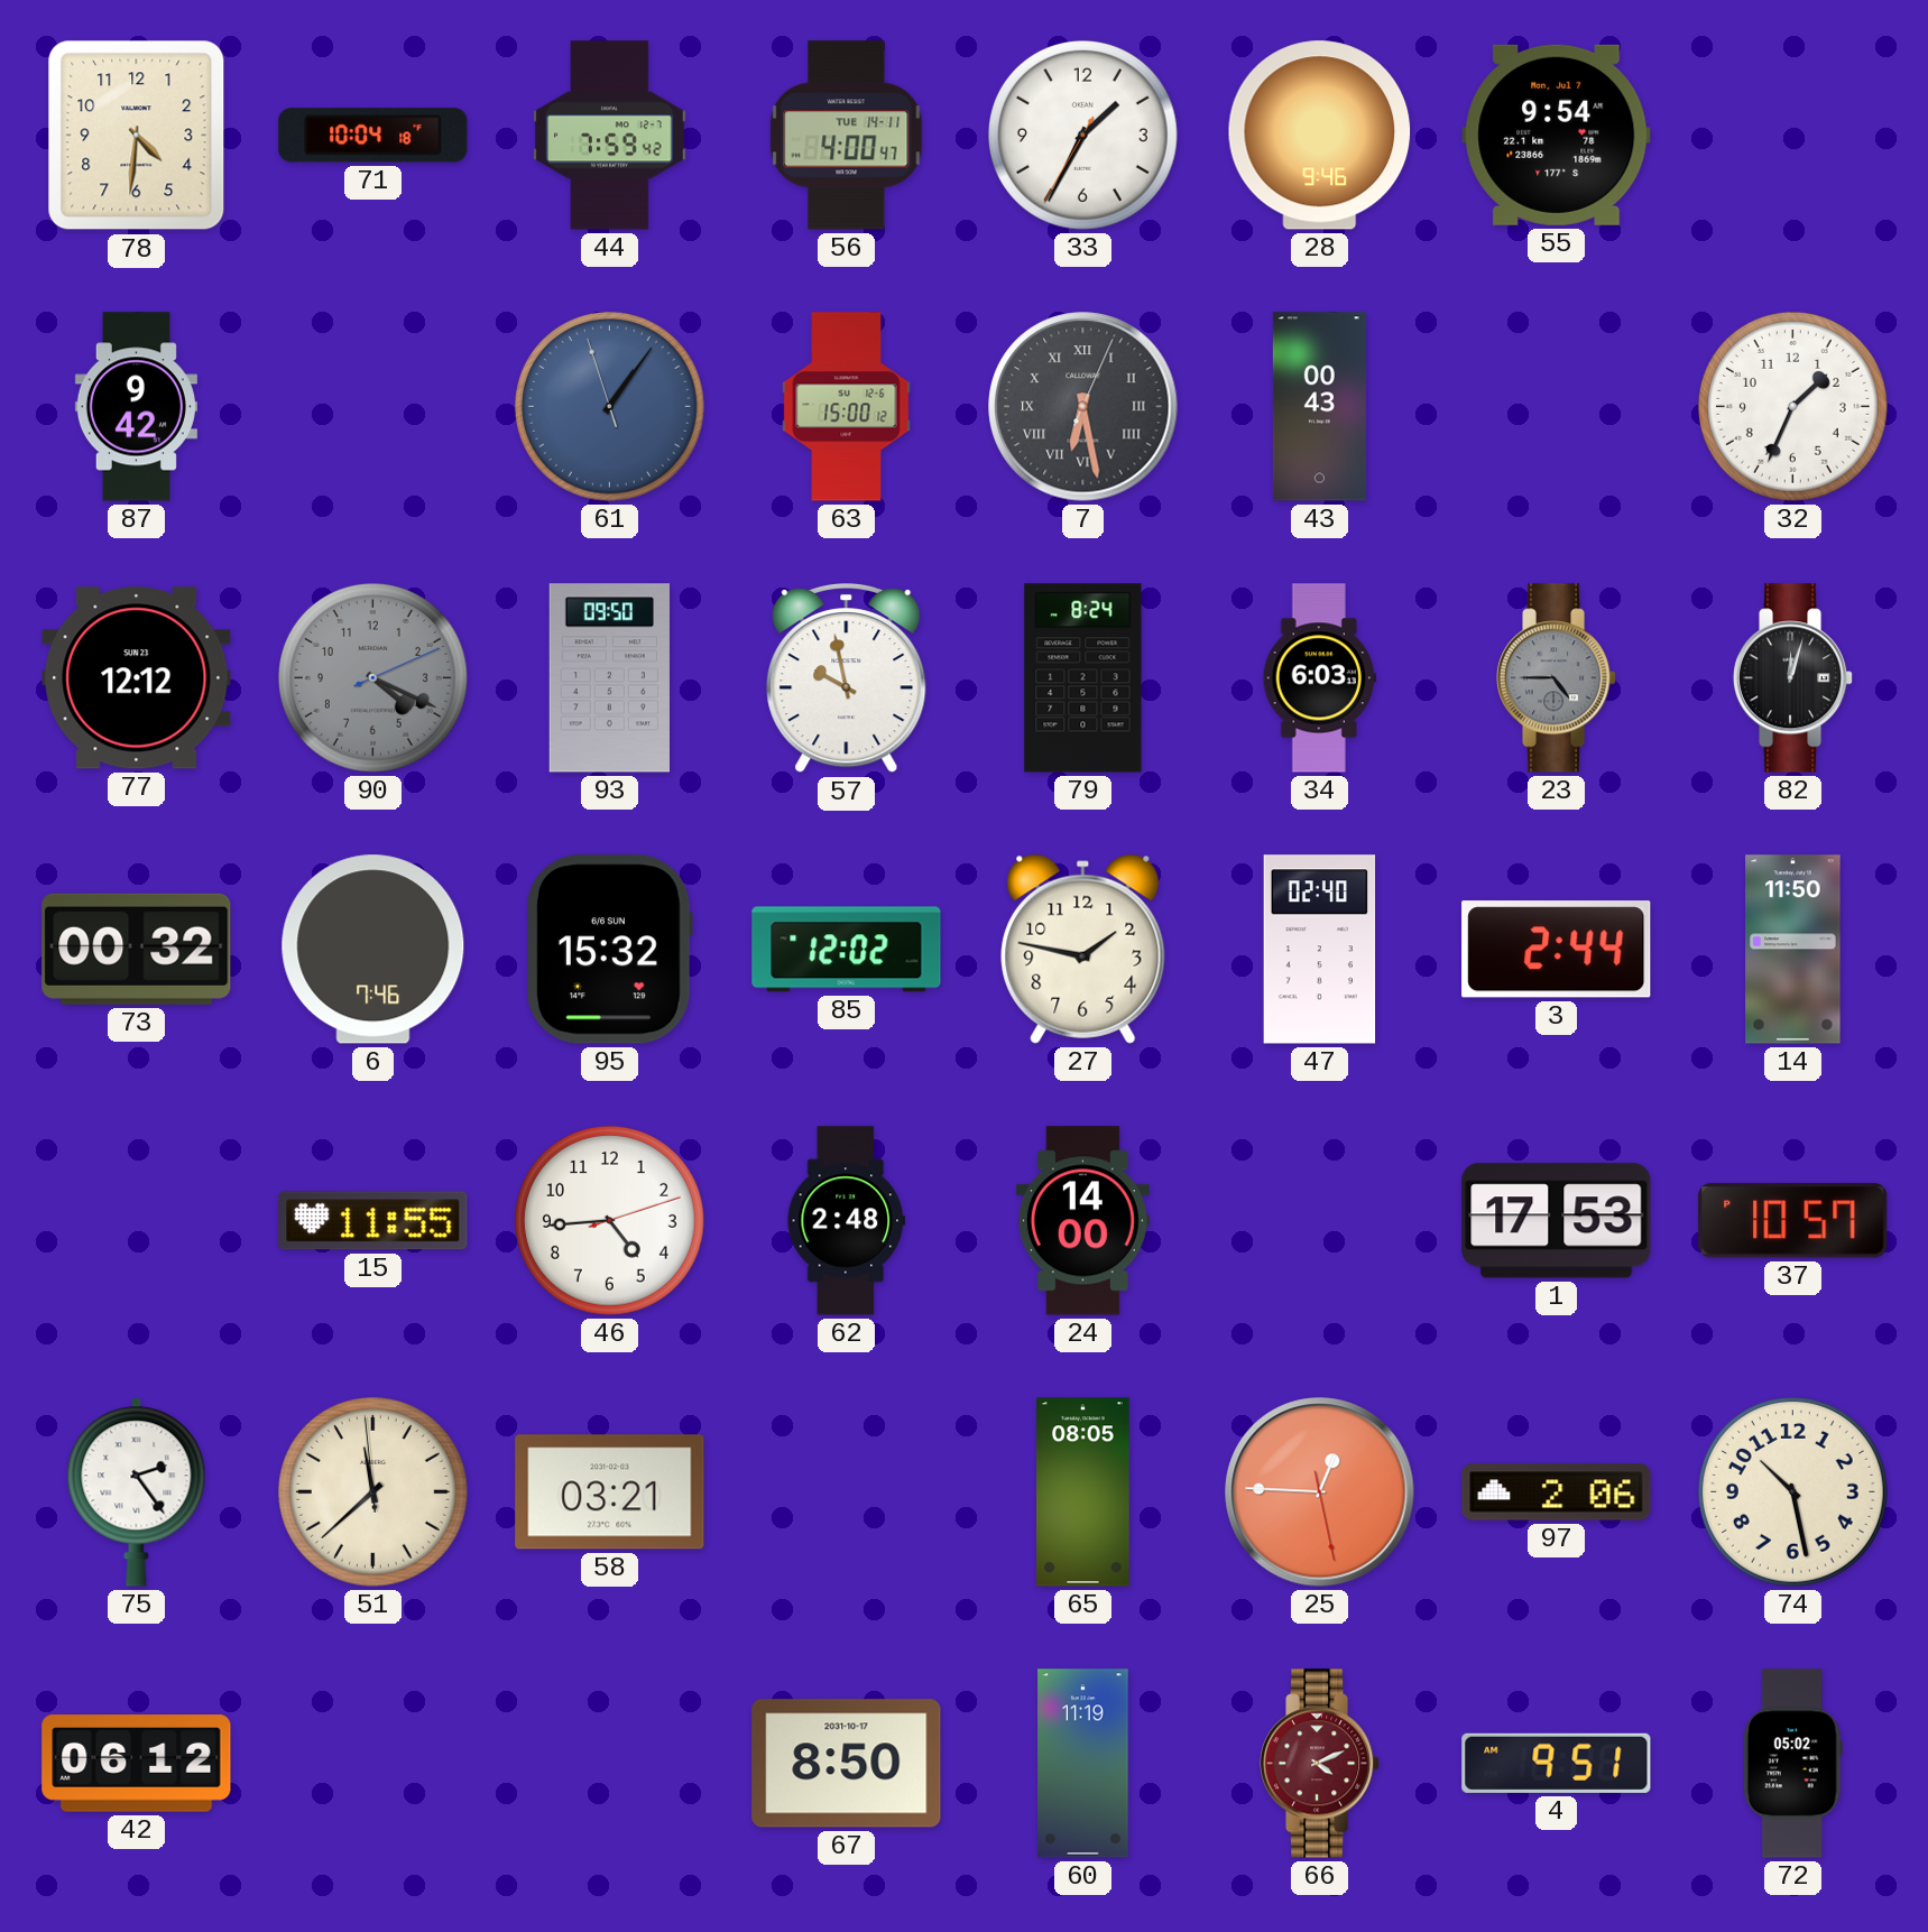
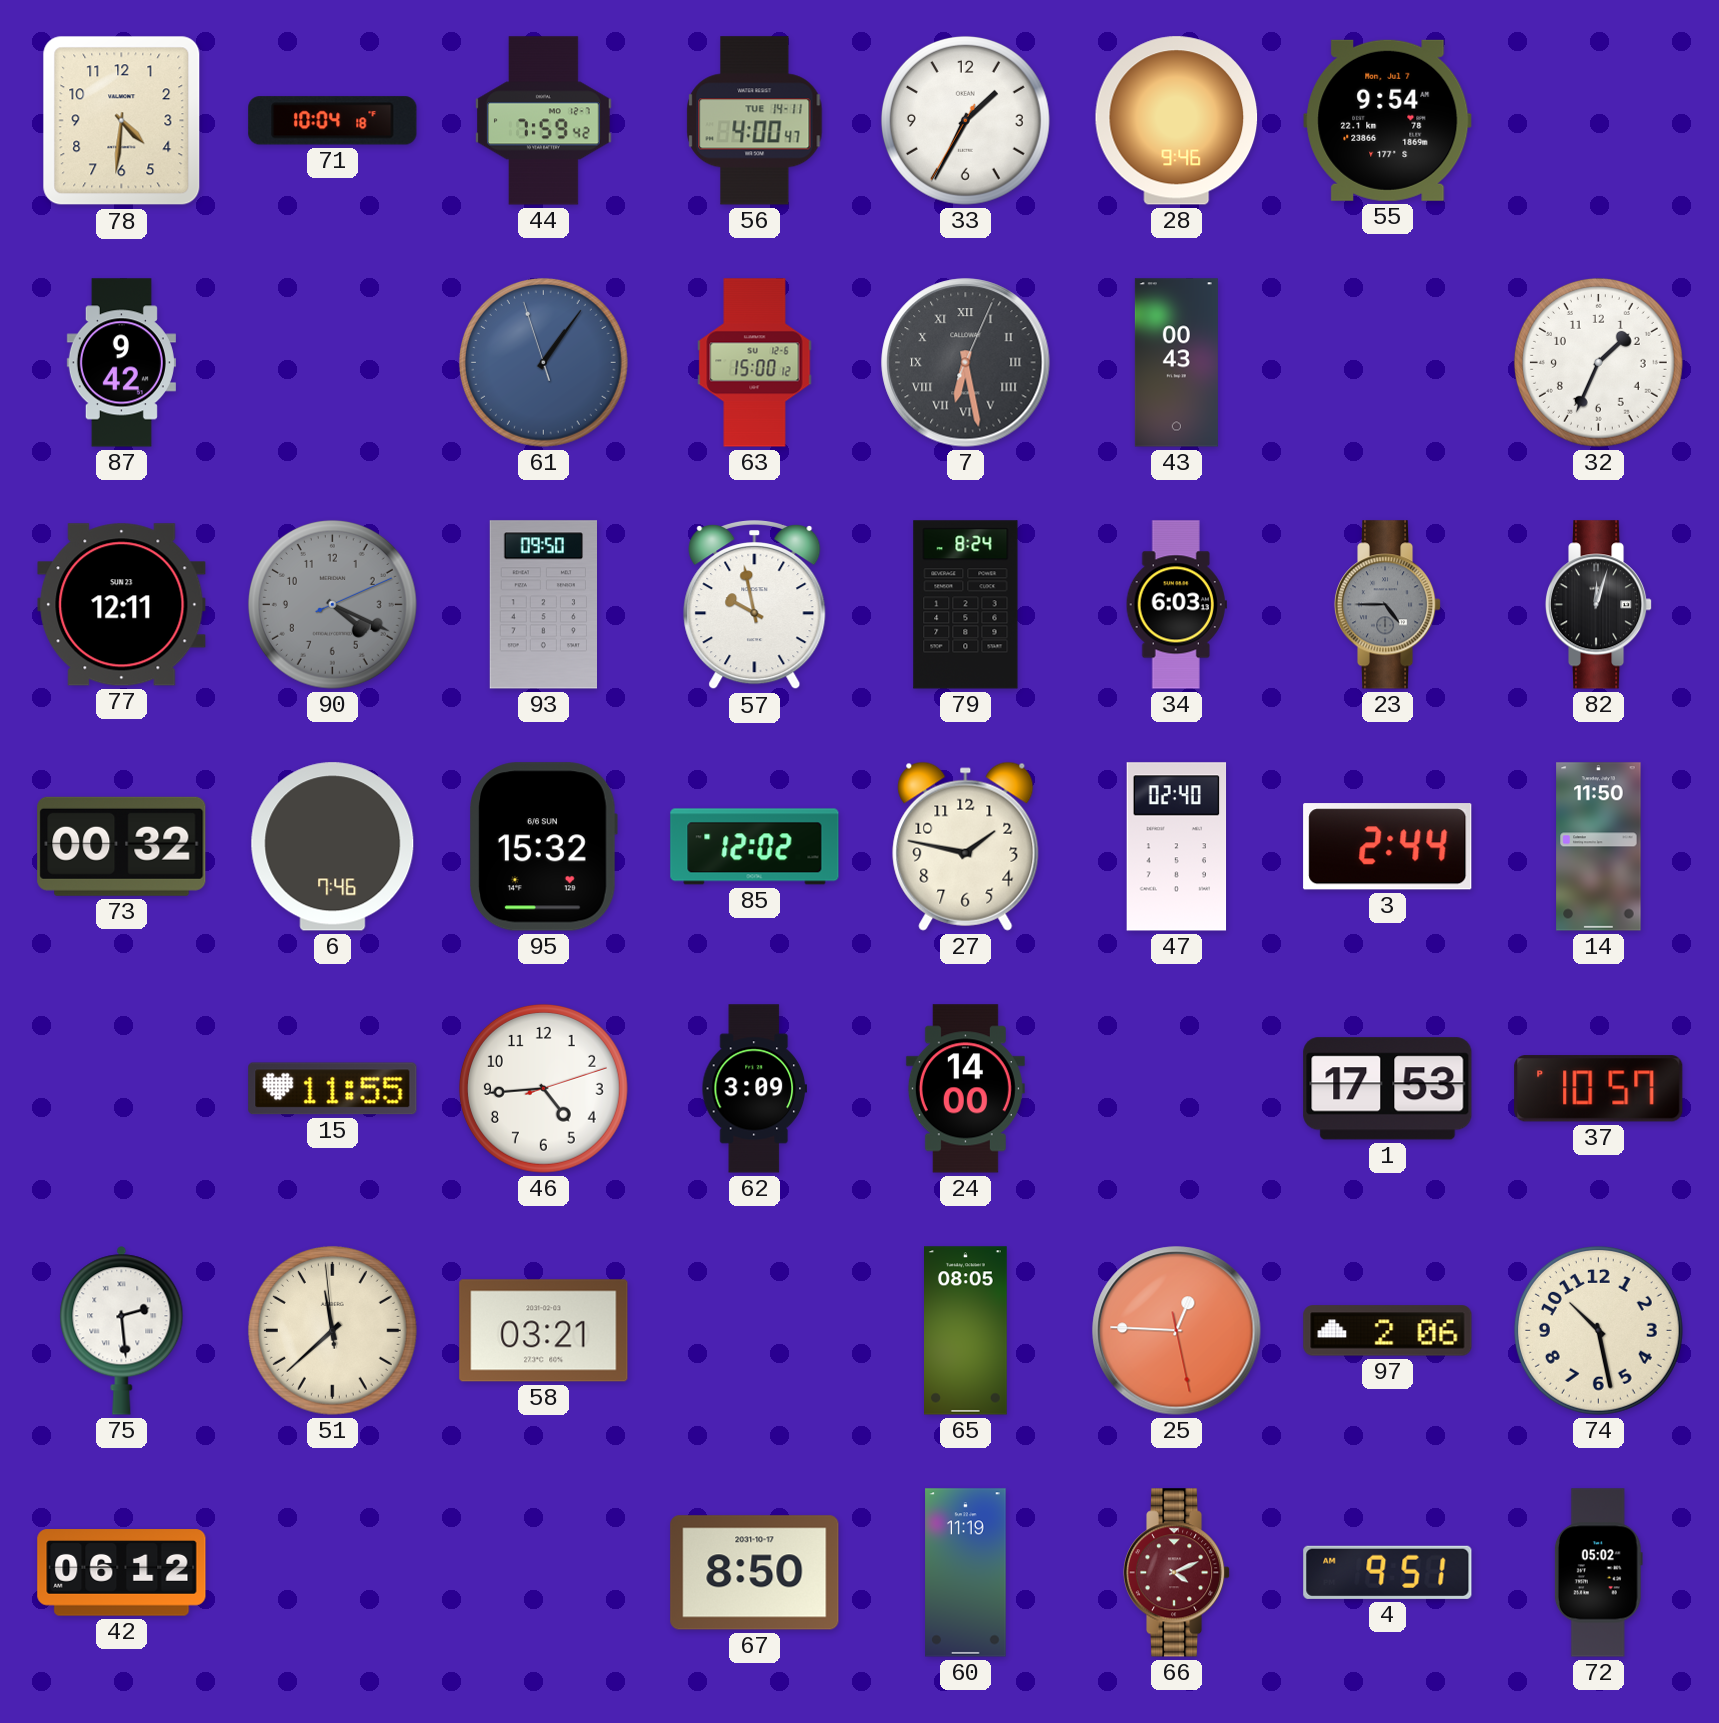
77: 12:12 -> 12:11
62: 2:48 -> 3:09
75: 2:24 -> 2:29
